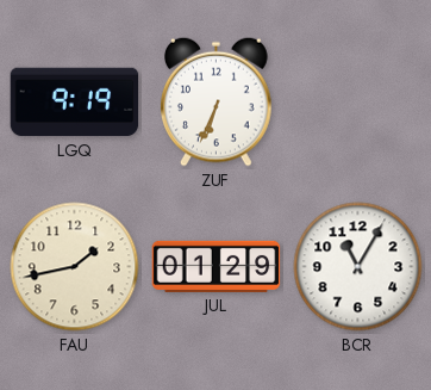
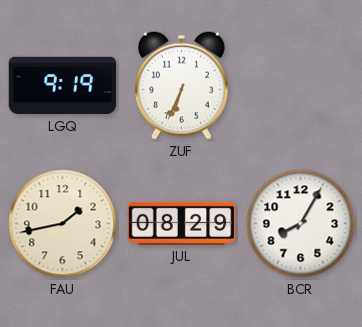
JUL: 01:29 -> 08:29
BCR: 11:05 -> 8:05
